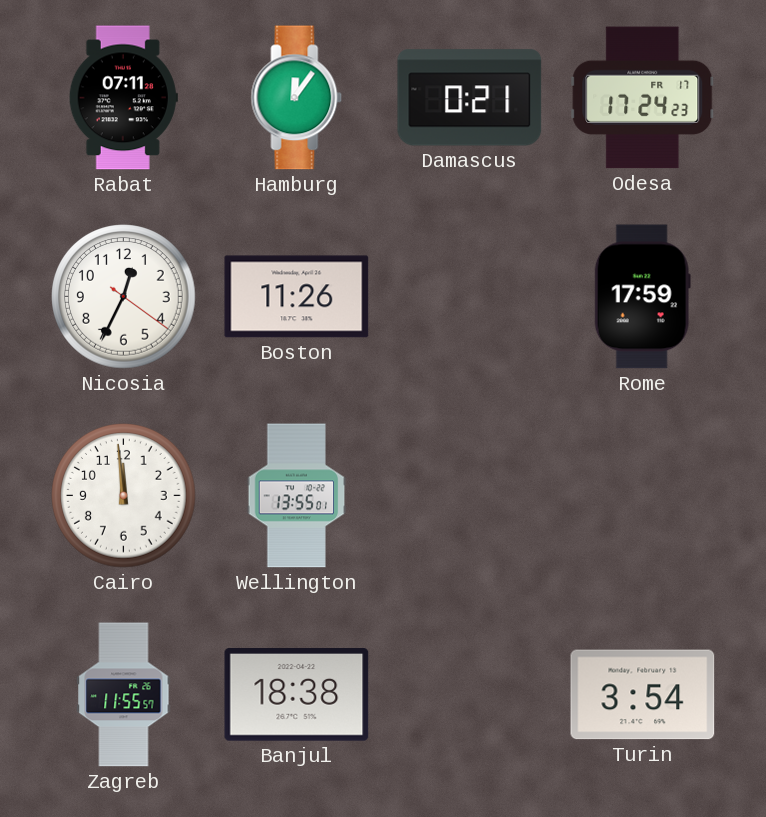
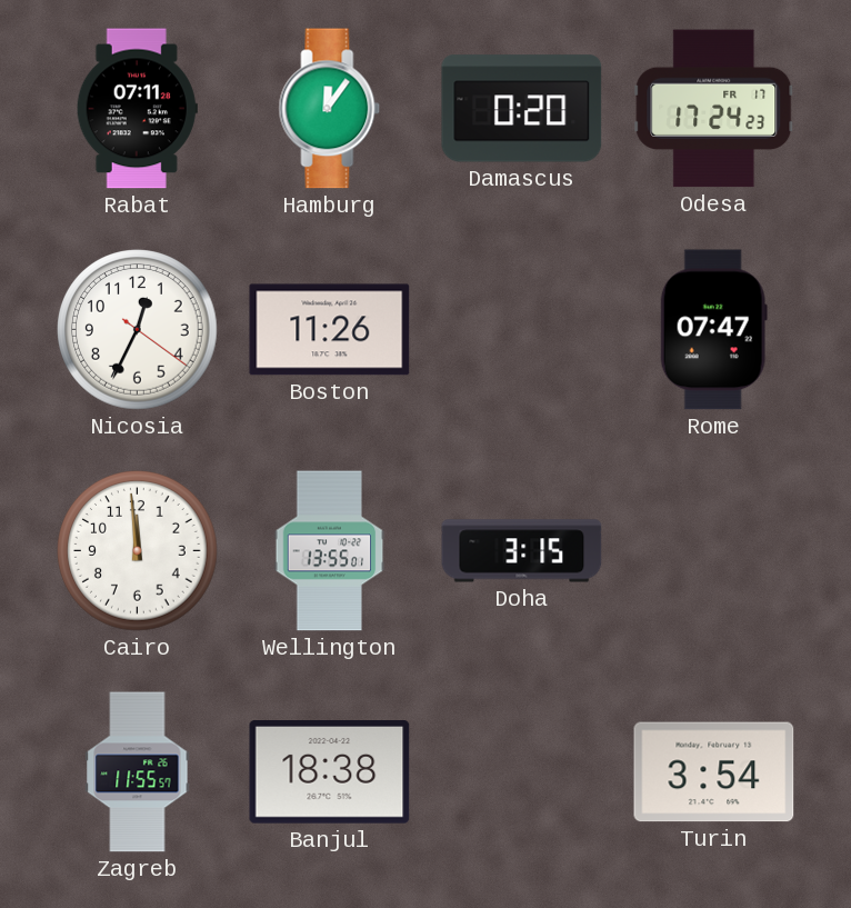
Damascus: 0:21 -> 0:20
Rome: 17:59 -> 07:47
Doha: none -> 3:15
